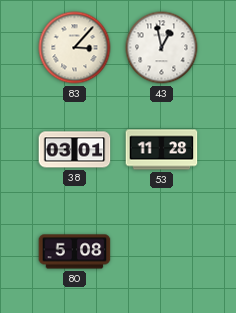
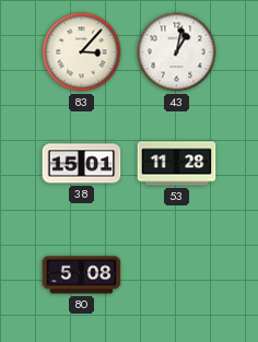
43: 12:58 -> 1:02
38: 03:01 -> 15:01
